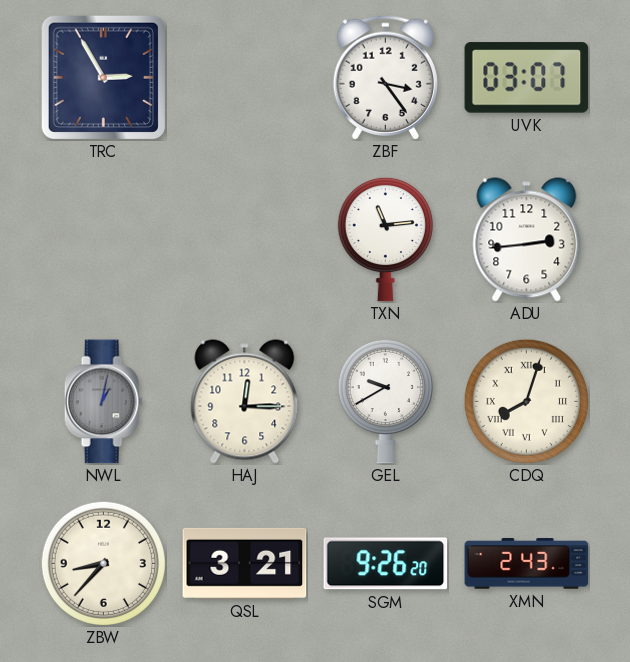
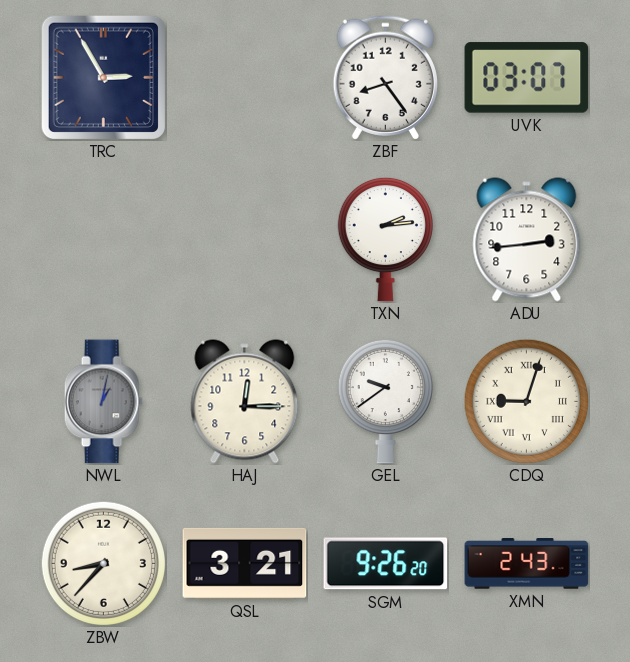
ZBF: 3:24 -> 8:24
TXN: 11:14 -> 2:14
GEL: 9:40 -> 9:39
CDQ: 8:03 -> 9:03
